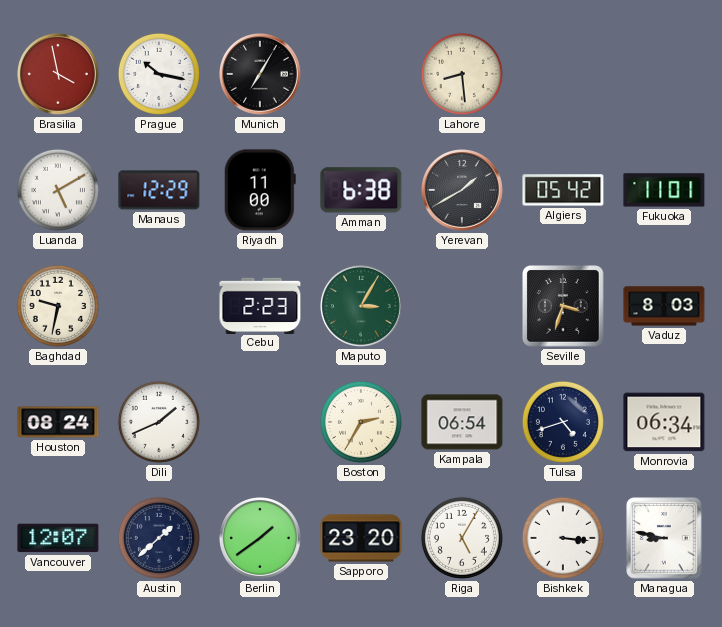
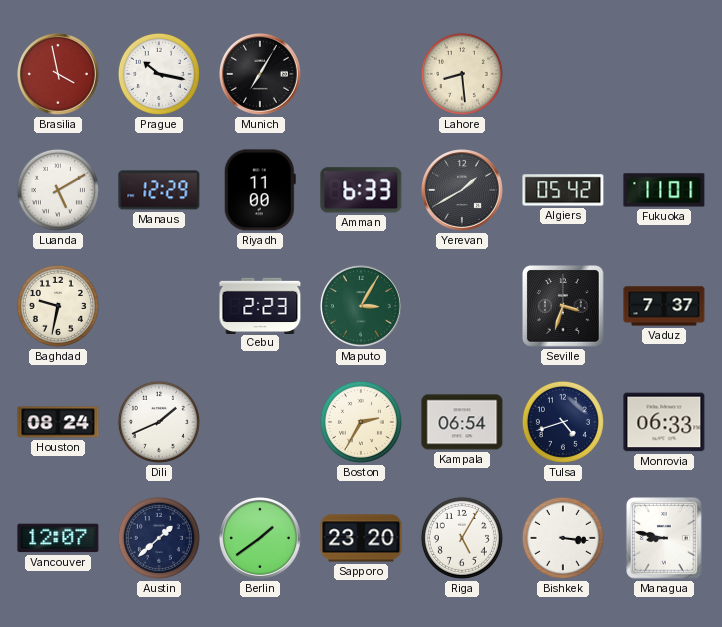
Amman: 6:38 -> 6:33
Vaduz: 8:03 -> 7:37
Monrovia: 06:34 -> 06:33
